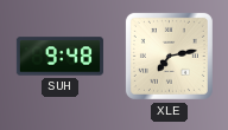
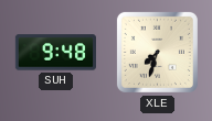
XLE: 7:13 -> 7:33
